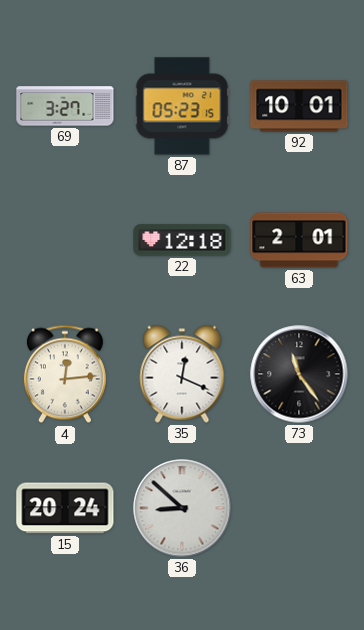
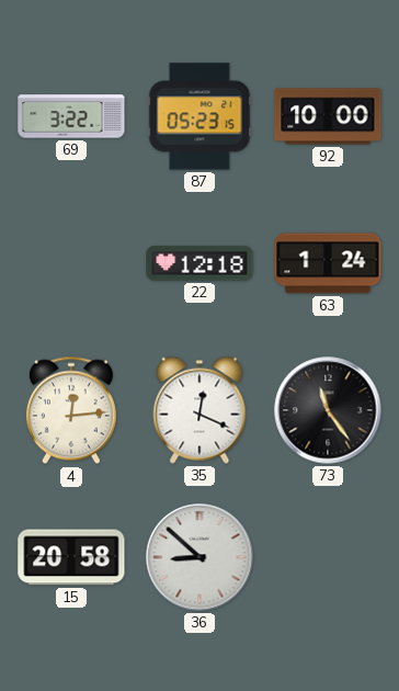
69: 3:27 -> 3:22
92: 10:01 -> 10:00
63: 2:01 -> 1:24
15: 20:24 -> 20:58
